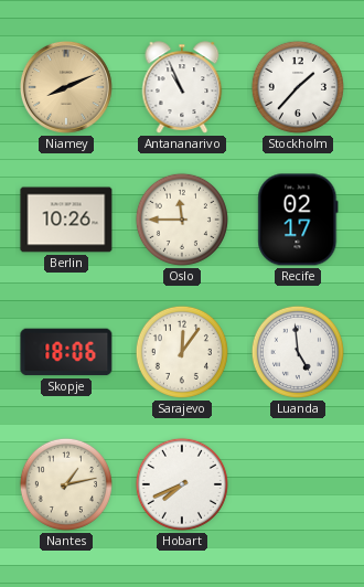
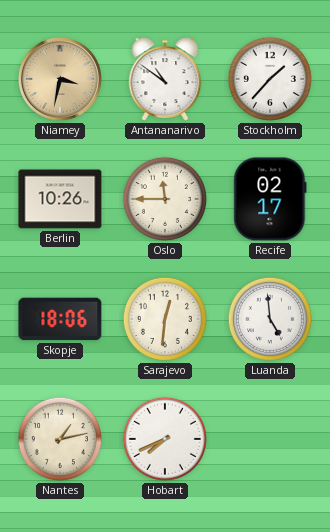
Niamey: 8:11 -> 3:32
Antananarivo: 10:56 -> 10:51
Sarajevo: 12:06 -> 12:31
